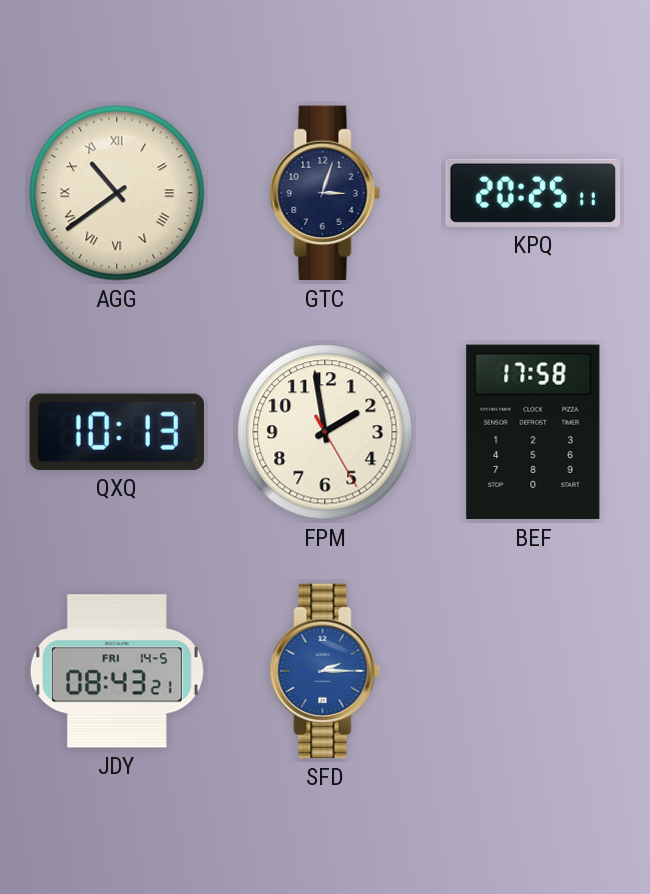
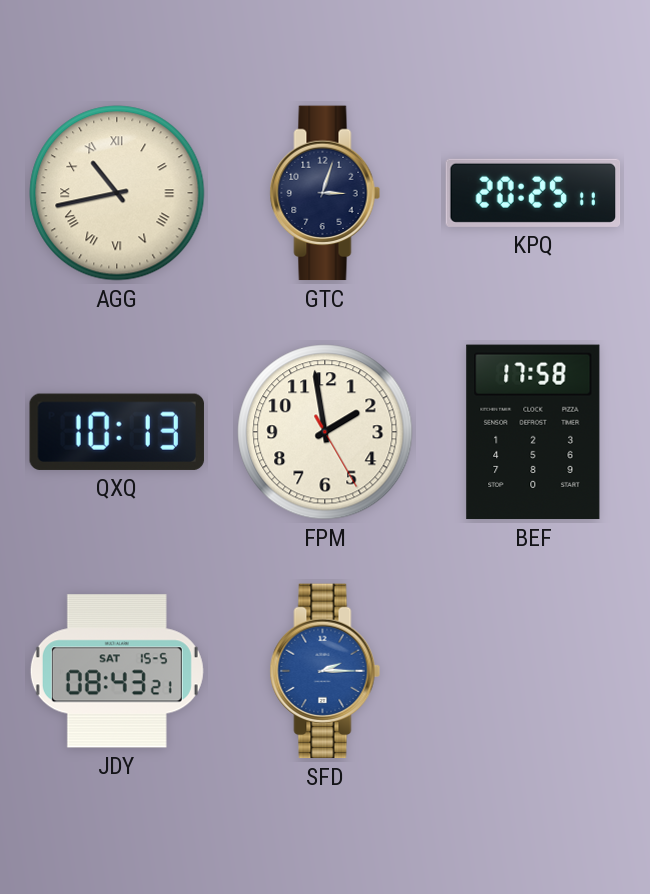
AGG: 10:39 -> 10:43
JDY date: FRI 14-5 -> SAT 15-5
